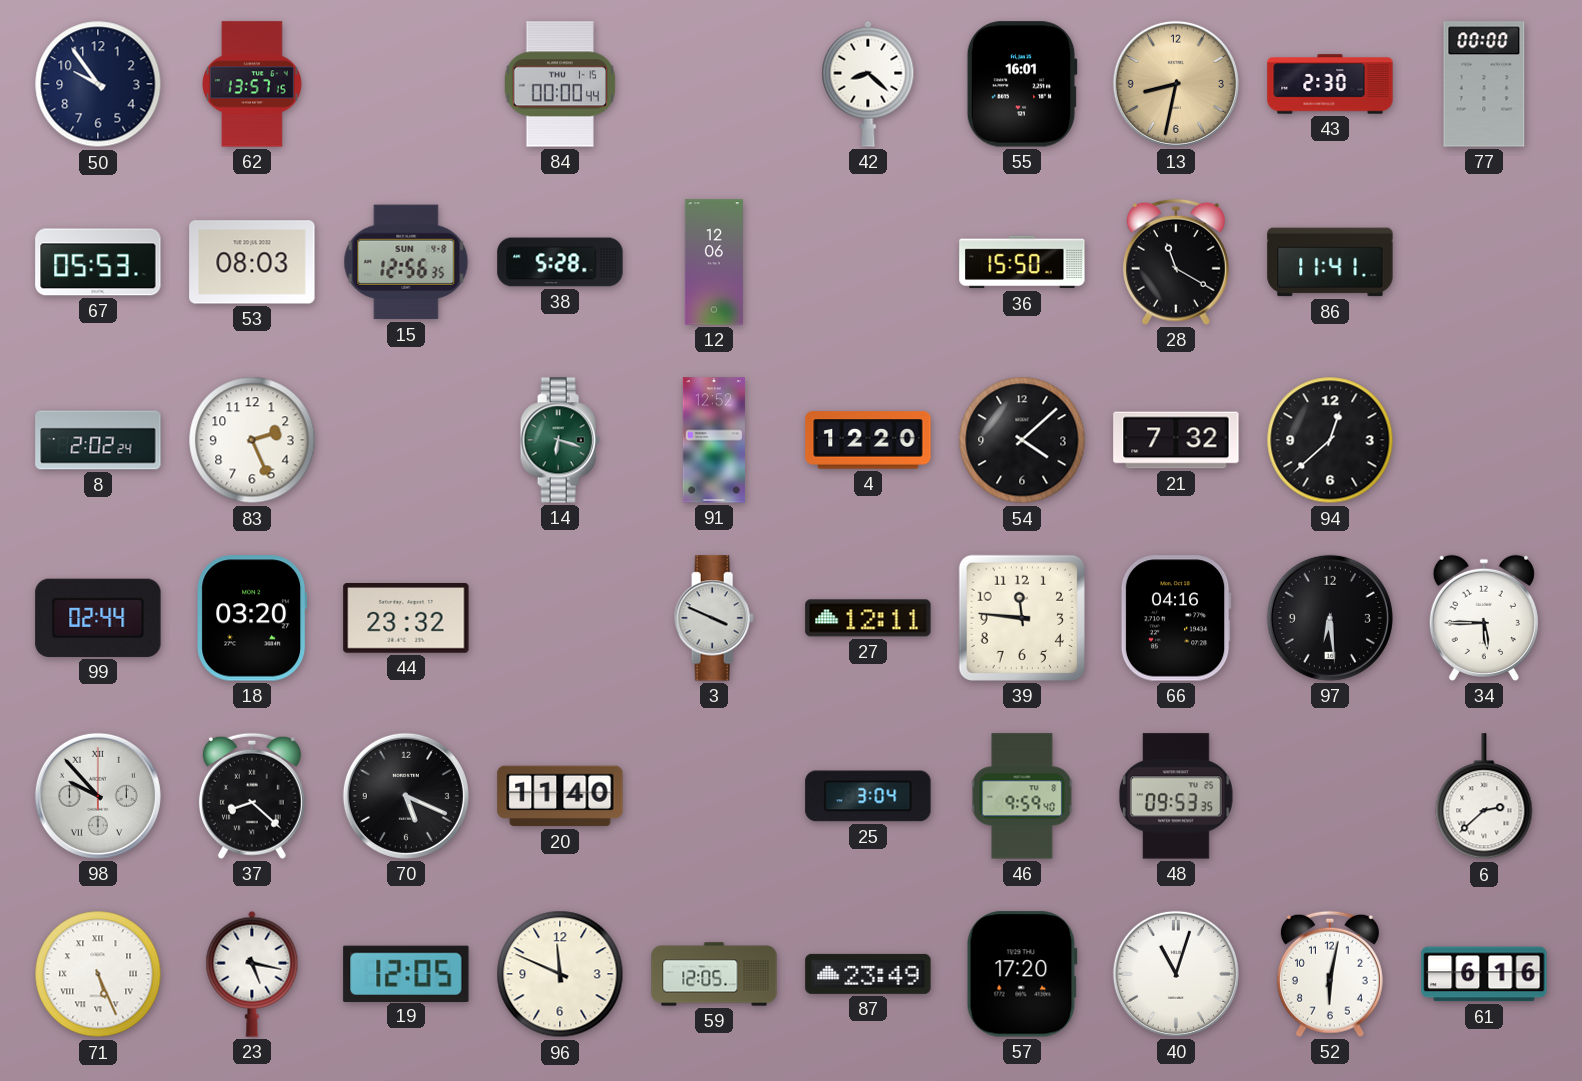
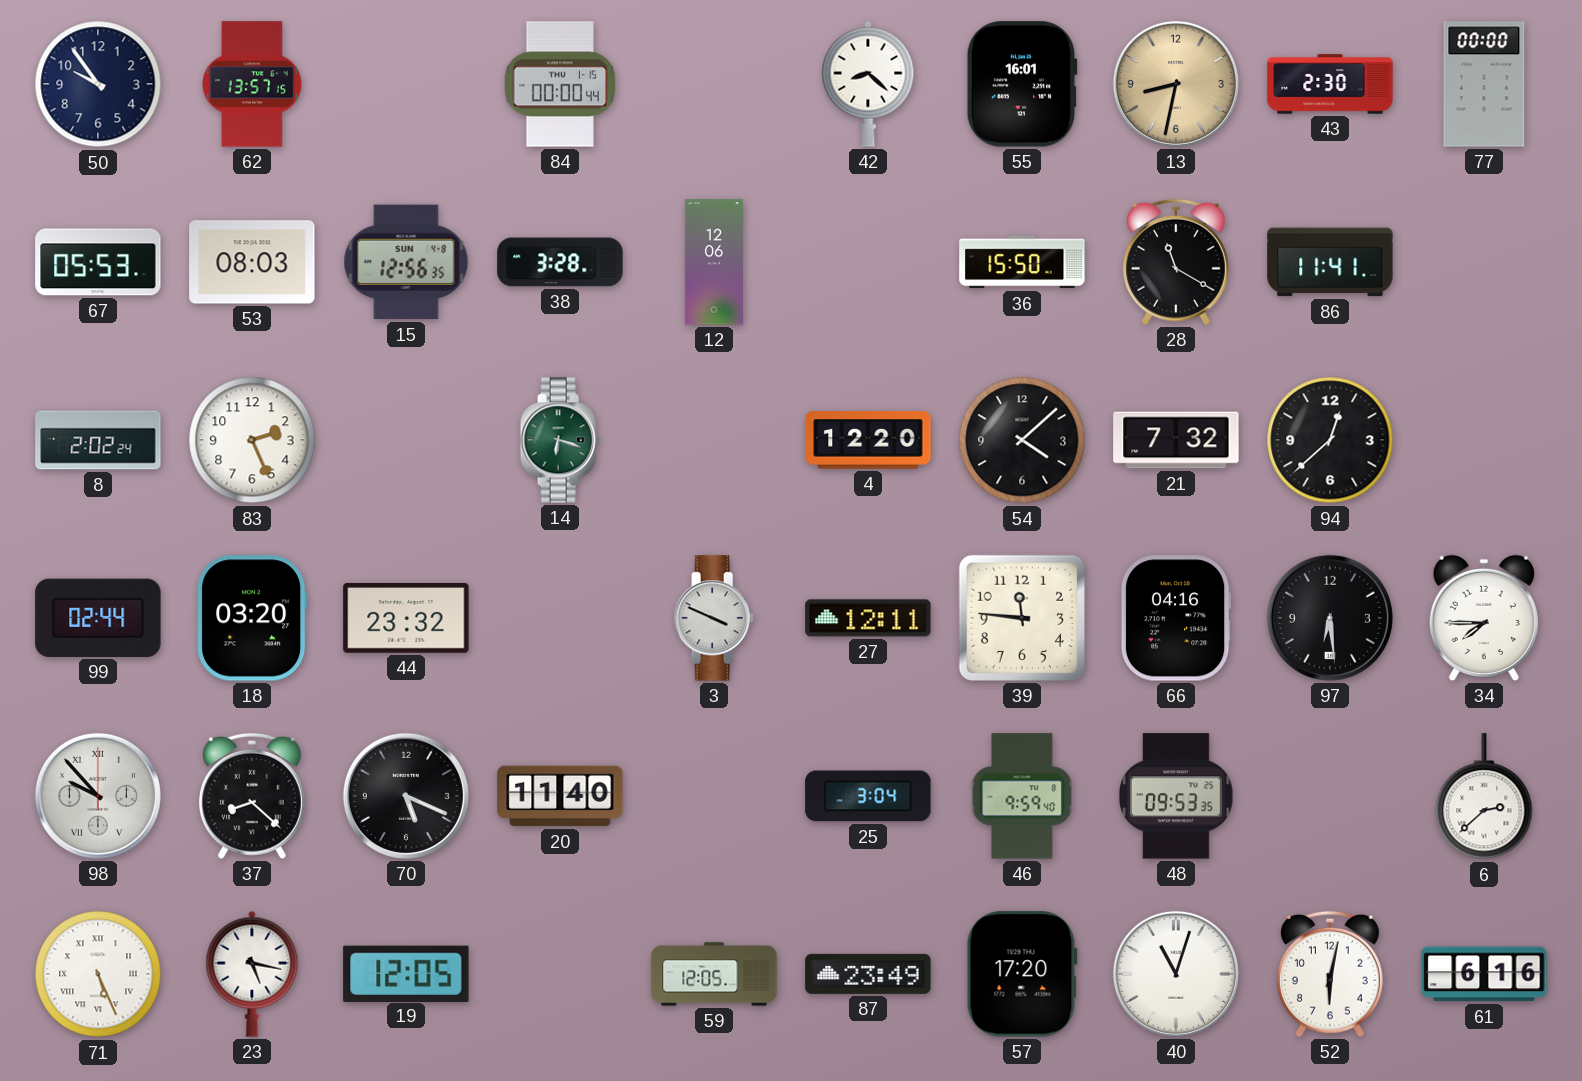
38: 5:28 -> 3:28
91: 12:52 -> none
34: 5:45 -> 7:45
96: 11:49 -> none
